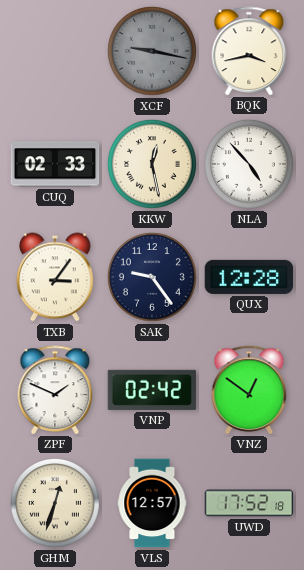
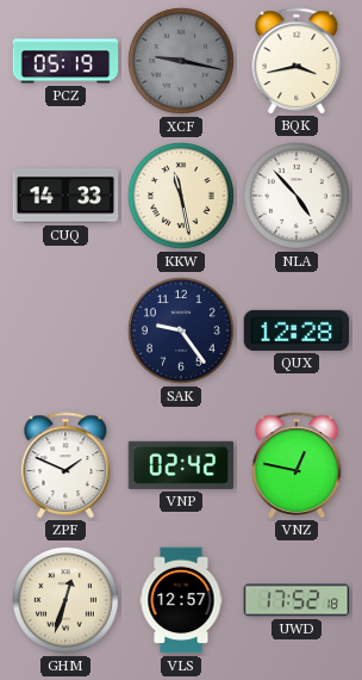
PCZ: none -> 05:19
CUQ: 02:33 -> 14:33
KKW: 12:28 -> 11:28
TXB: 3:06 -> none
VNZ: 12:51 -> 12:47
